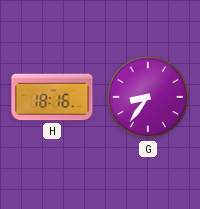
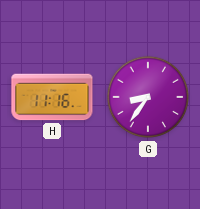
H: 18:16 -> 11:16
